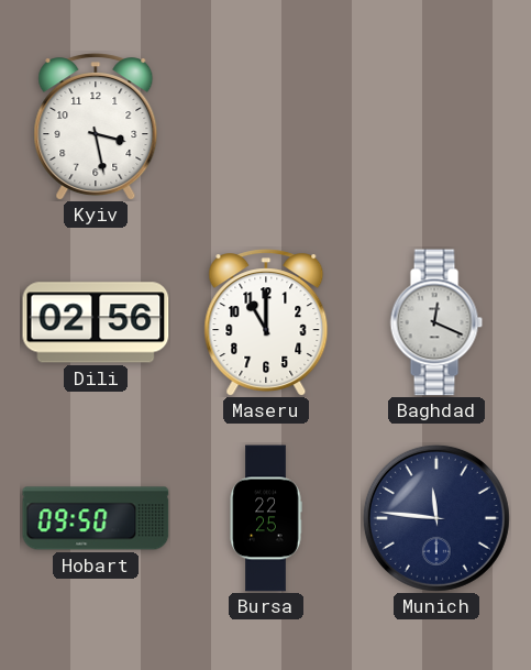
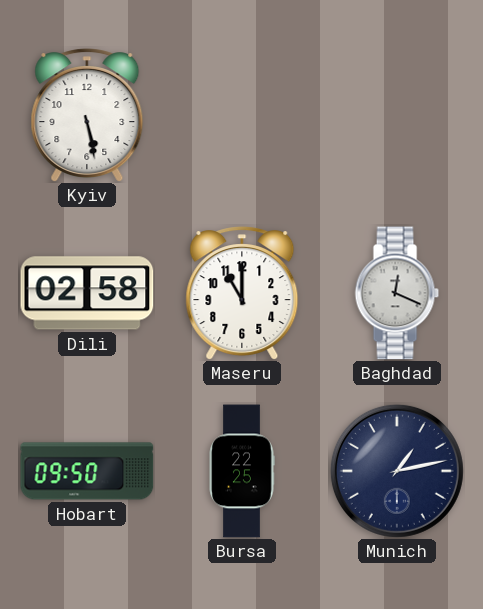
Kyiv: 3:28 -> 5:28
Dili: 02:56 -> 02:58
Munich: 11:46 -> 1:13
